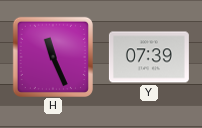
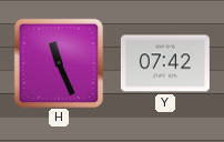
Y: 07:39 -> 07:42
